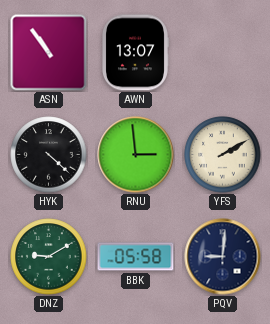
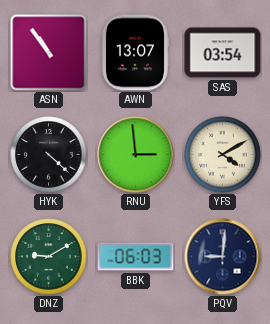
SAS: none -> 03:54
YFS: 2:10 -> 4:10
BBK: 05:58 -> 06:03
